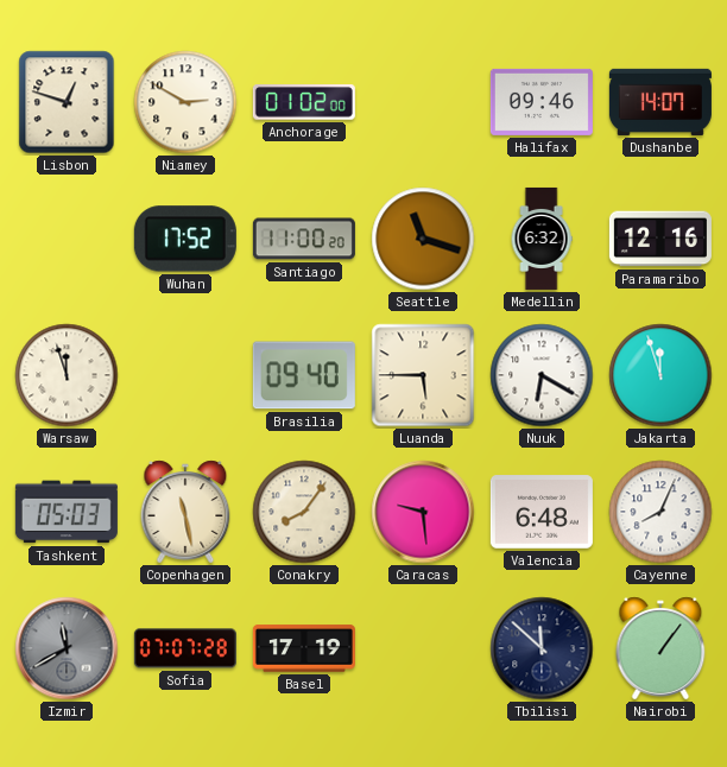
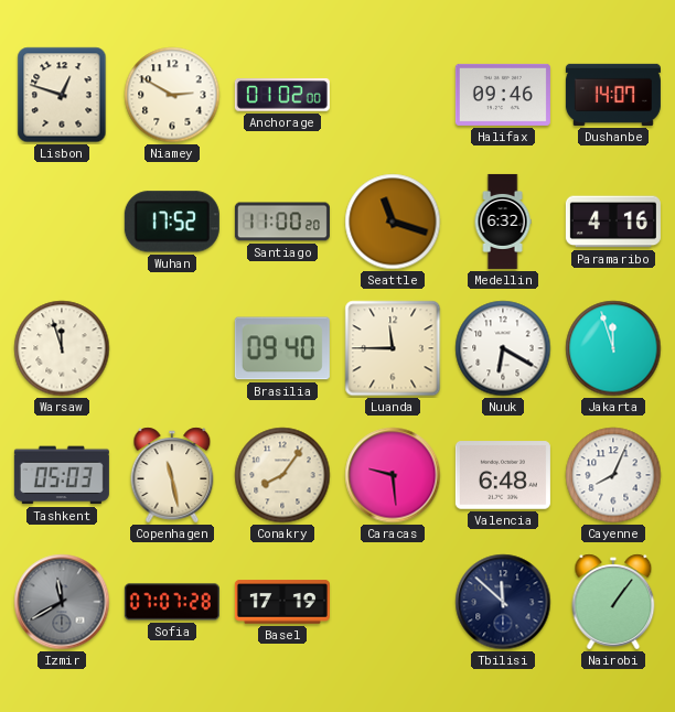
Paramaribo: 12:16 -> 4:16
Luanda: 5:45 -> 11:45
